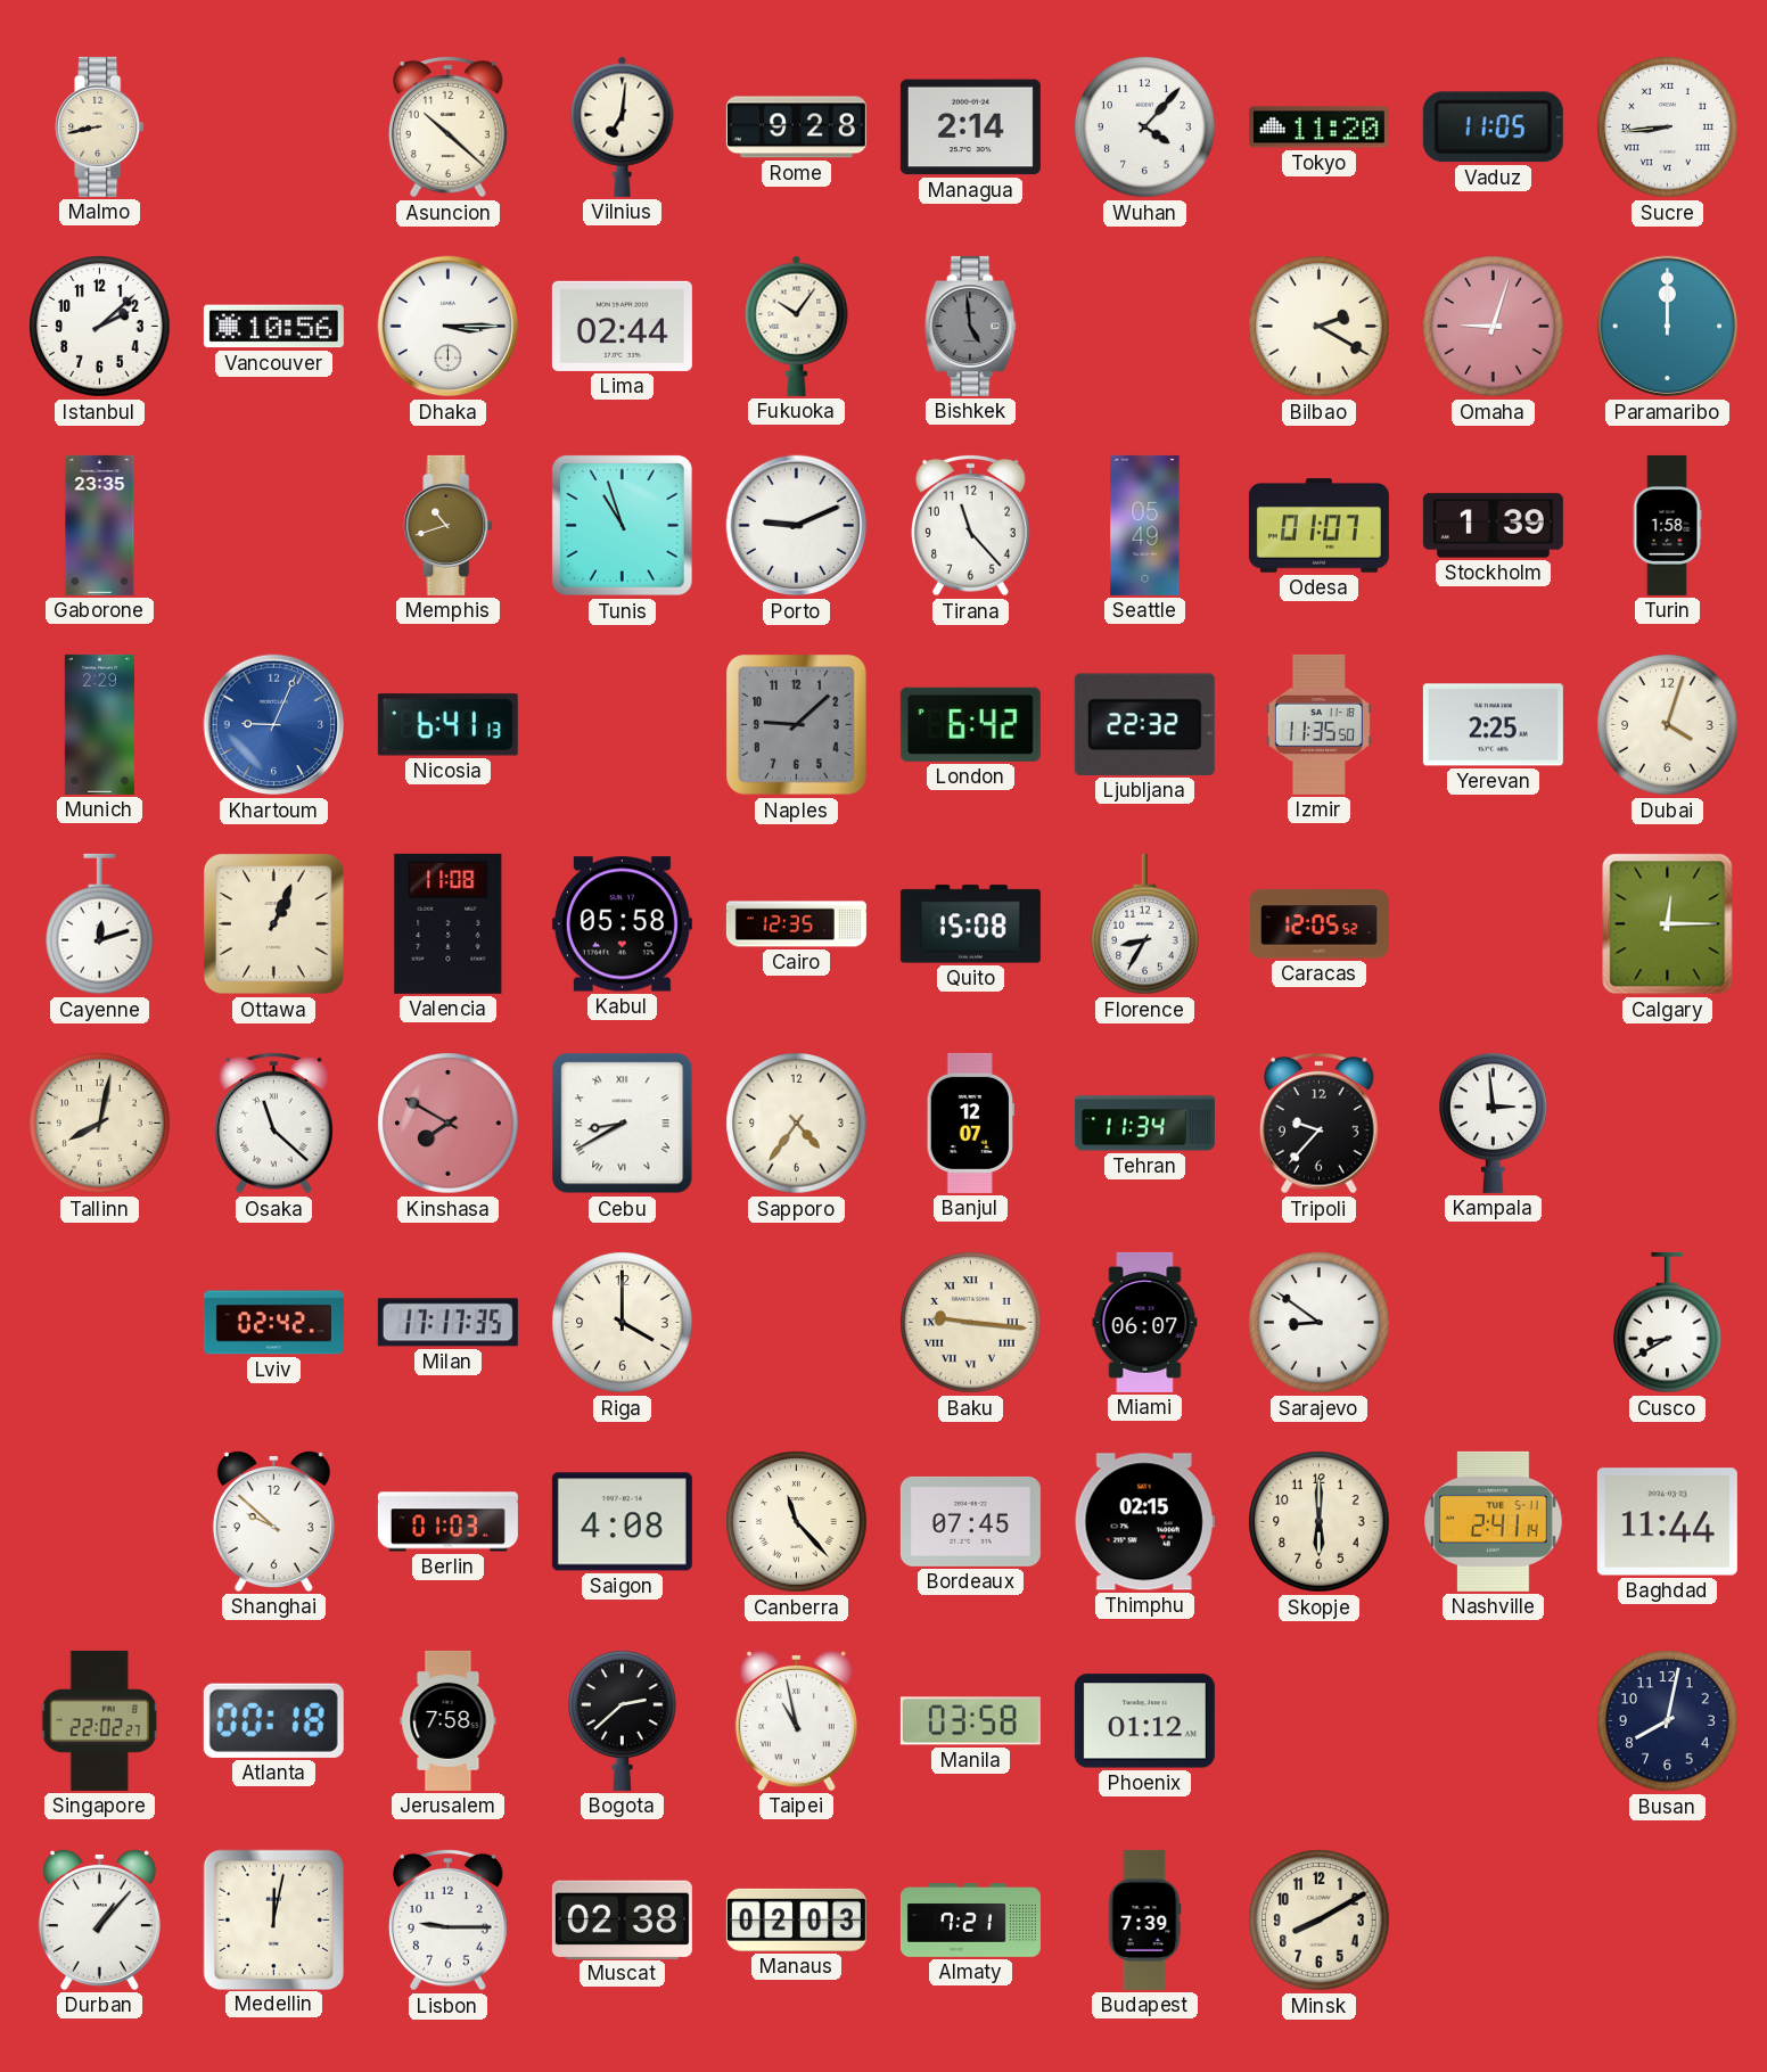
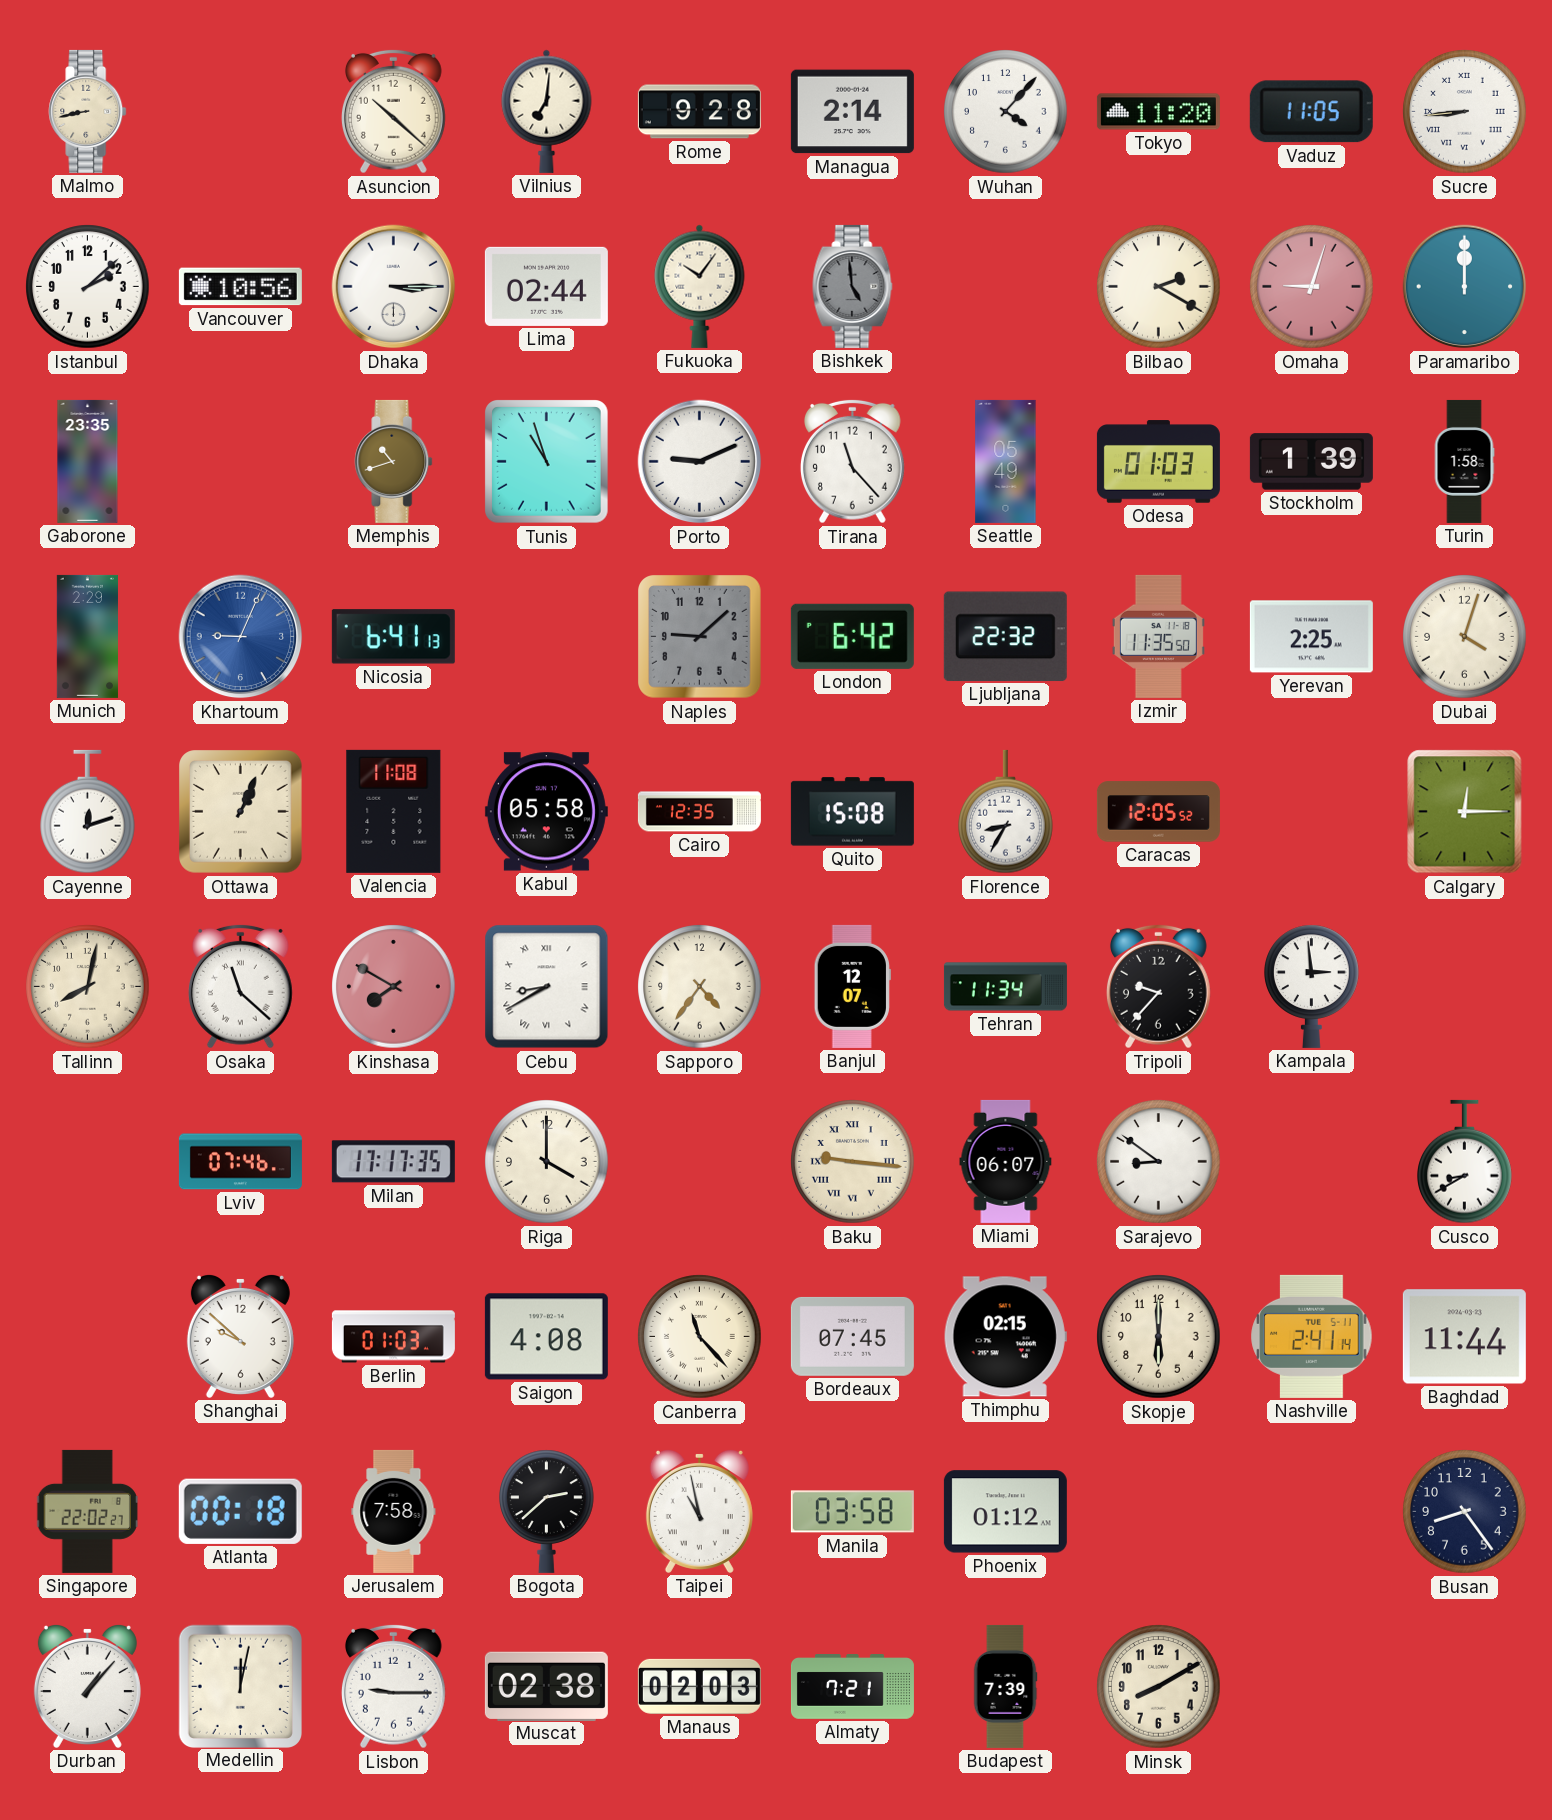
Odesa: 01:07 -> 01:03
Lviv: 02:42 -> 07:46
Busan: 8:02 -> 8:24
